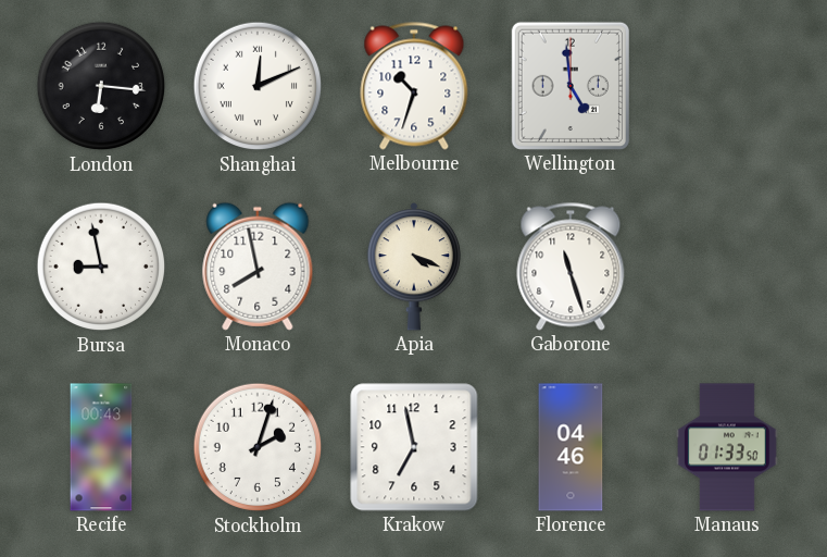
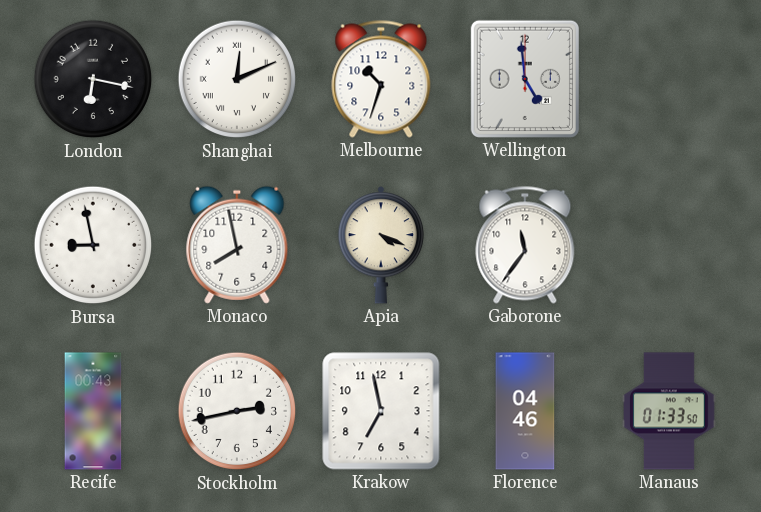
London: 6:16 -> 6:17
Gaborone: 11:27 -> 11:36
Stockholm: 2:03 -> 2:43
